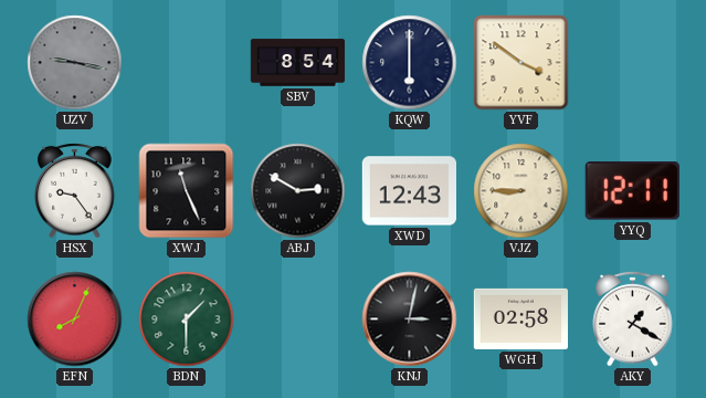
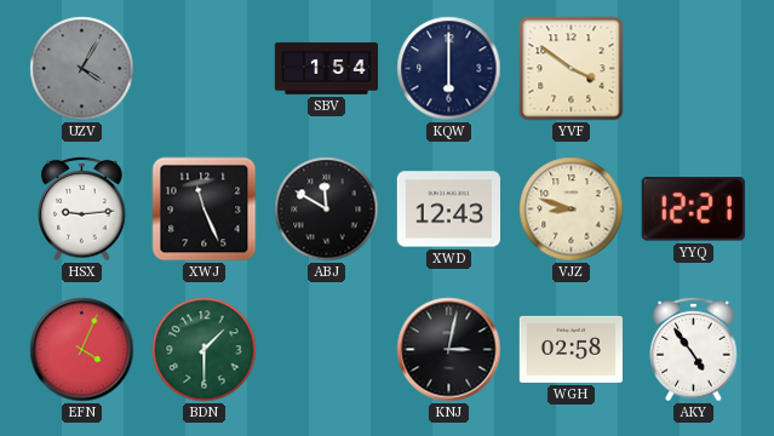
UZV: 9:17 -> 4:05
SBV: 8:54 -> 1:54
HSX: 9:24 -> 9:14
ABJ: 2:50 -> 11:50
VJZ: 8:45 -> 8:48
YYQ: 12:11 -> 12:21
EFN: 8:04 -> 4:04
AKY: 1:20 -> 4:54
